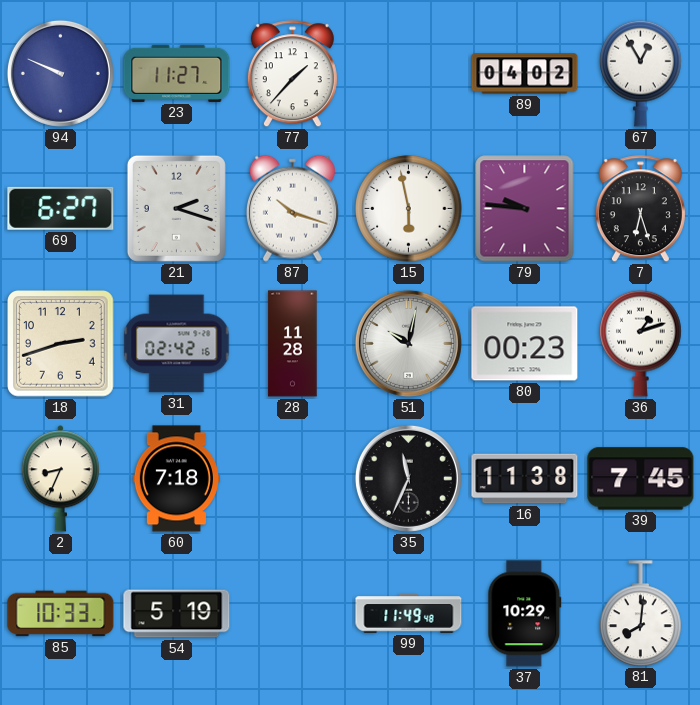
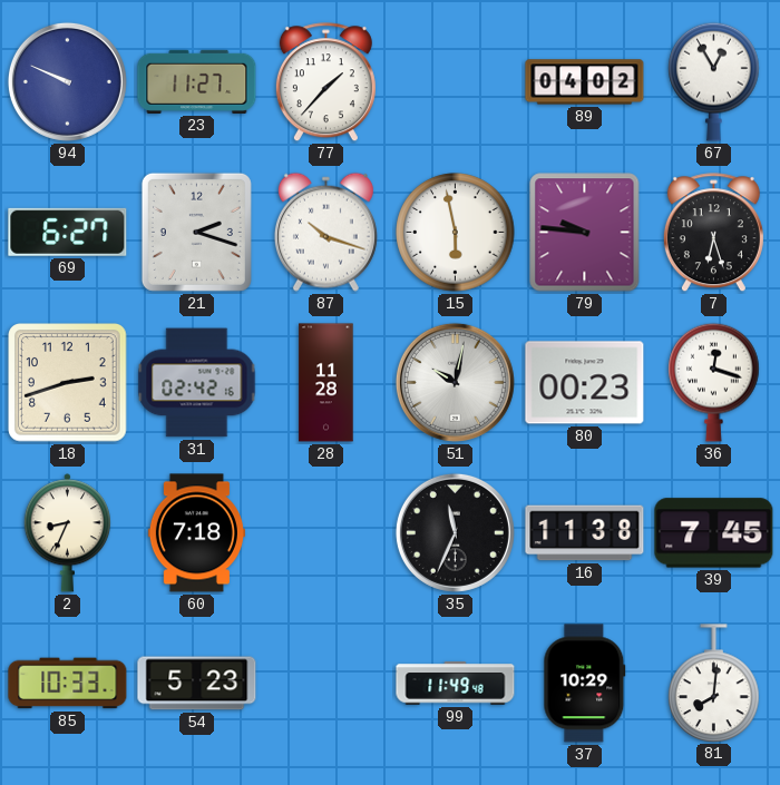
36: 1:12 -> 12:18
54: 5:19 -> 5:23
